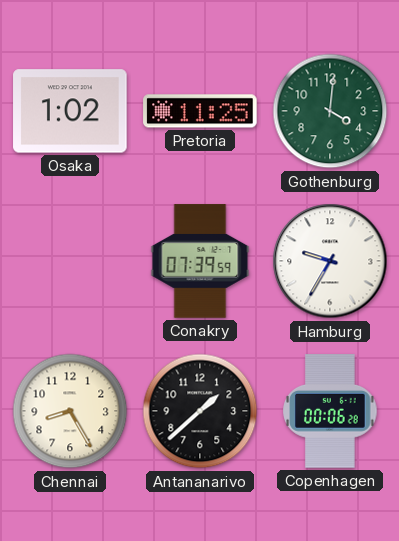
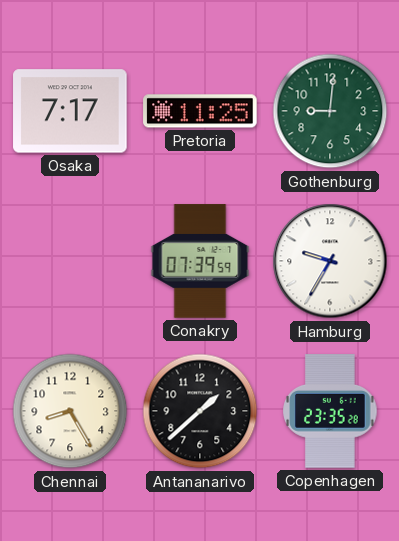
Osaka: 1:02 -> 7:17
Gothenburg: 4:01 -> 9:01
Copenhagen: 00:06 -> 23:35
